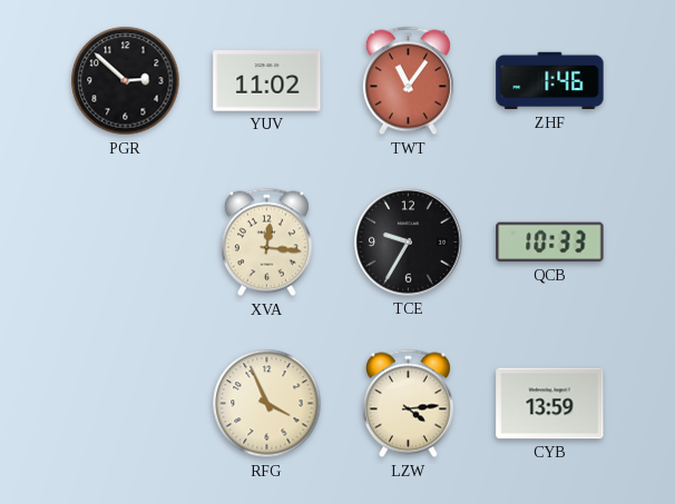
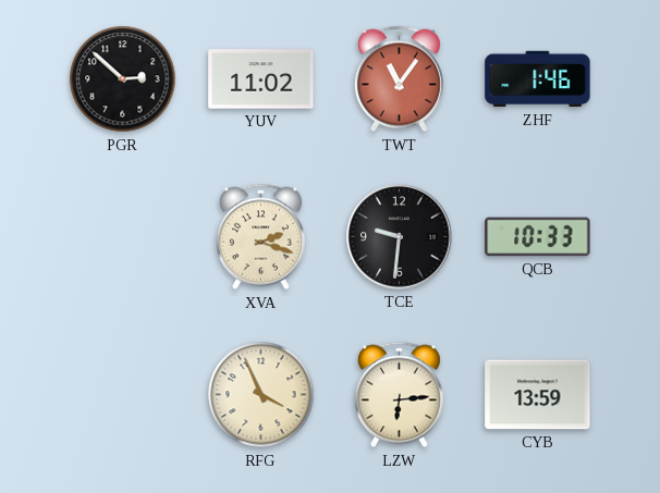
XVA: 12:16 -> 2:18
TCE: 9:35 -> 9:31
LZW: 4:14 -> 6:14
